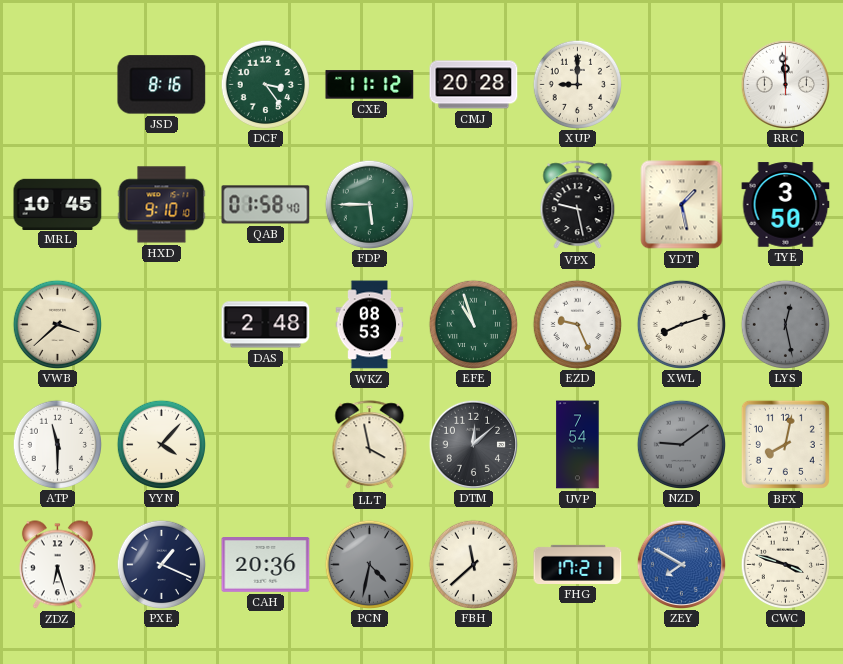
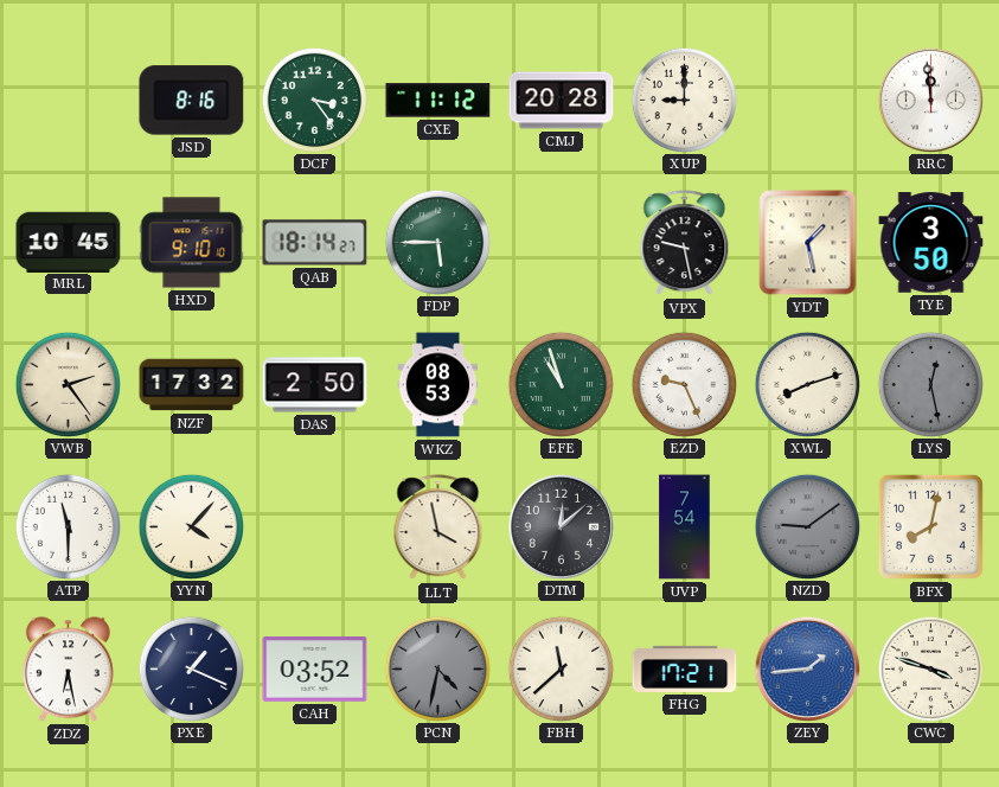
QAB: 01:58 -> 18:14
VWB: 3:38 -> 2:24
NZF: none -> 17:32
DAS: 2:48 -> 2:50
ZDZ: 6:27 -> 6:28
CAH: 20:36 -> 03:52
ZEY: 7:50 -> 1:44
